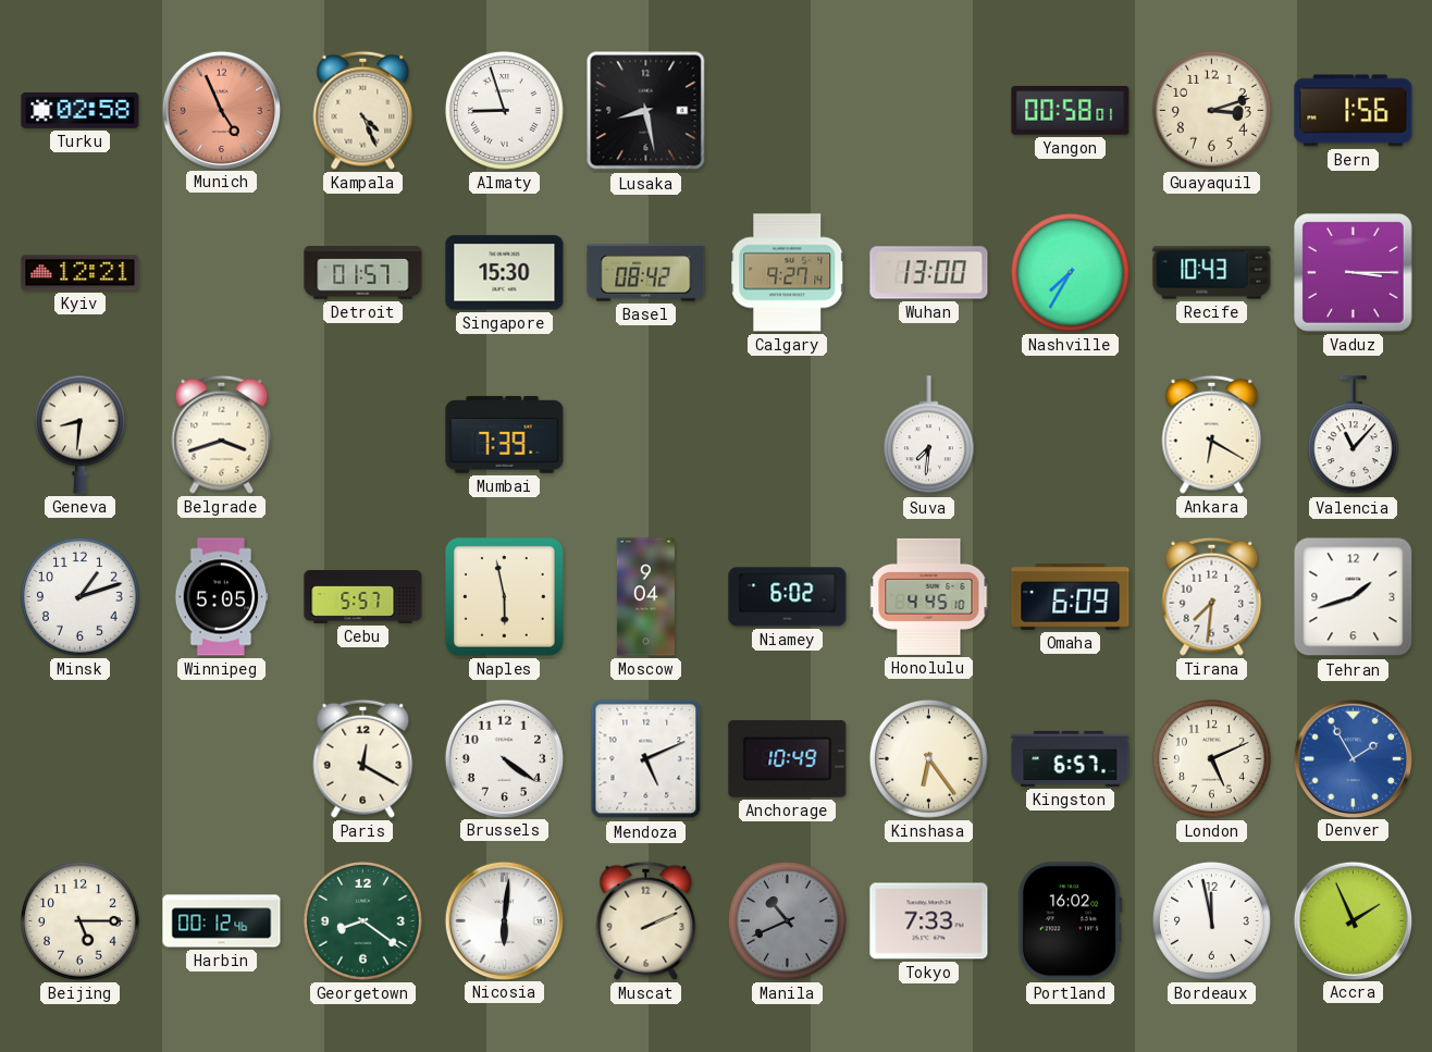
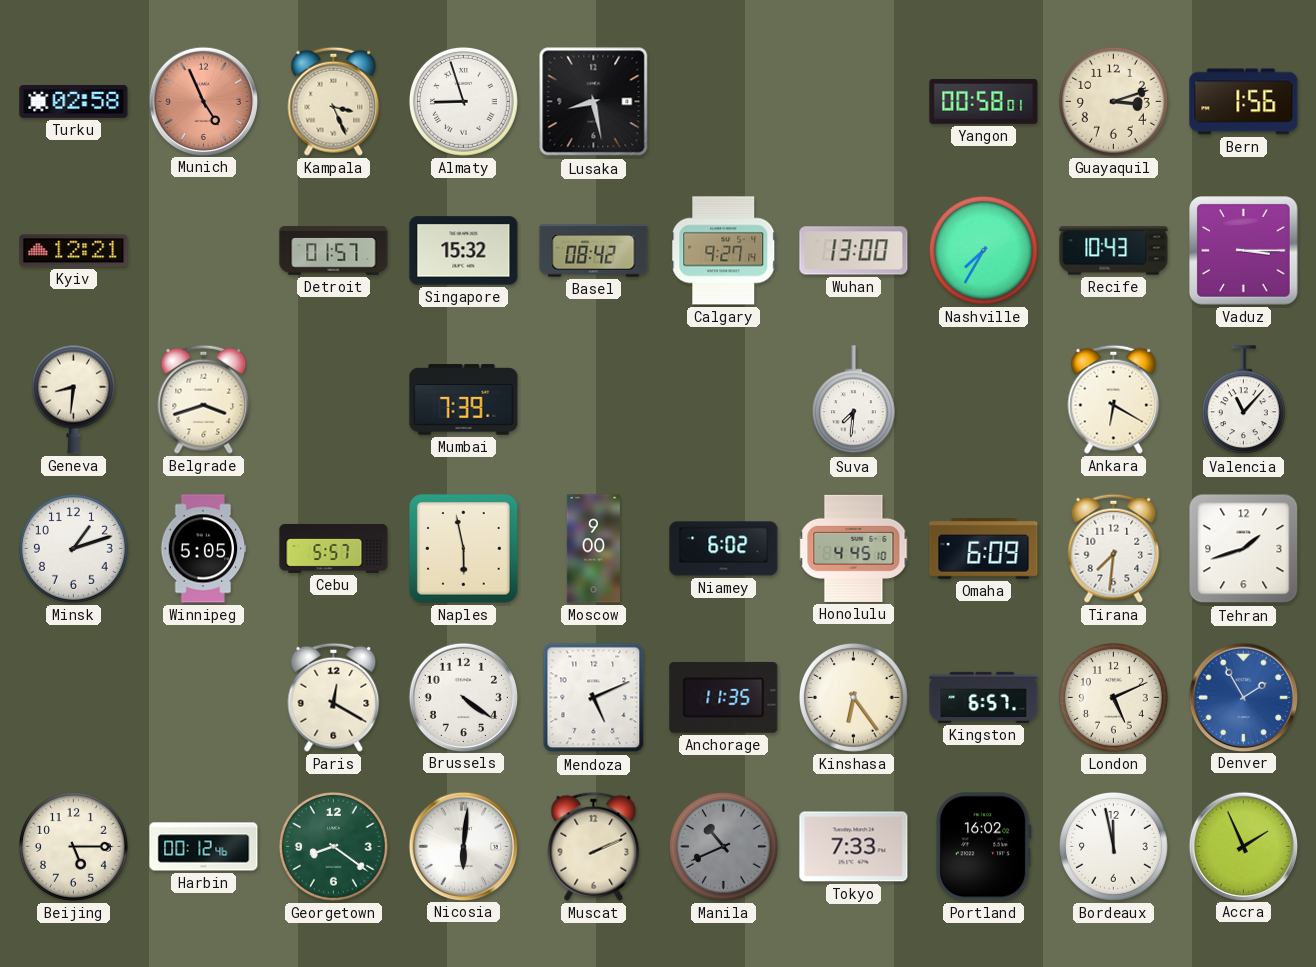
Kampala: 4:26 -> 3:26
Singapore: 15:30 -> 15:32
Moscow: 9:04 -> 9:00
Anchorage: 10:49 -> 11:35
